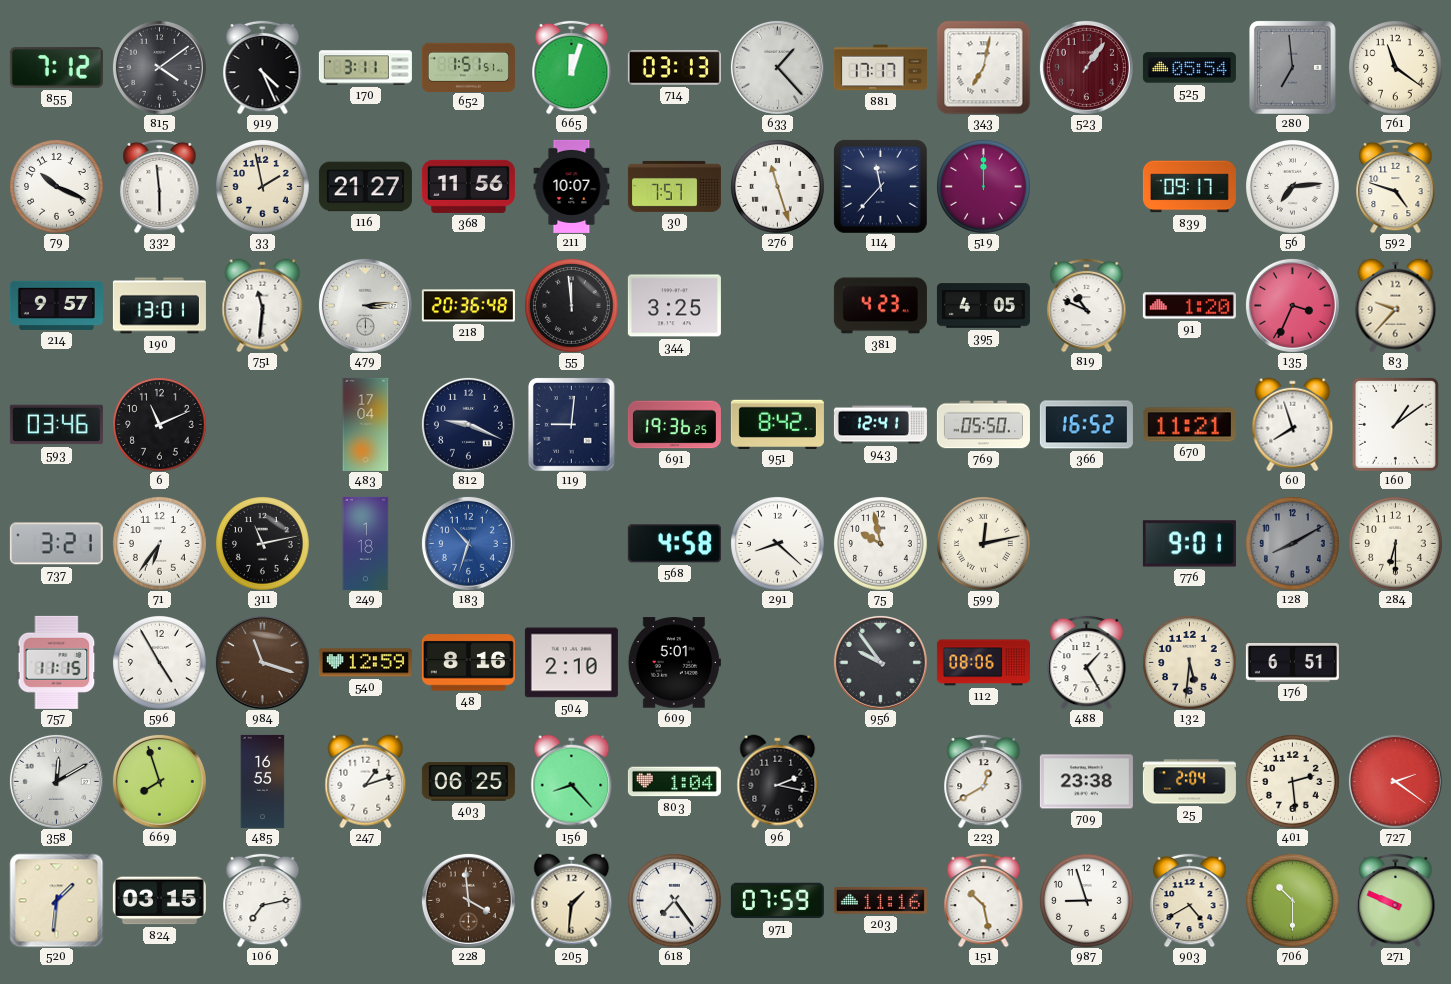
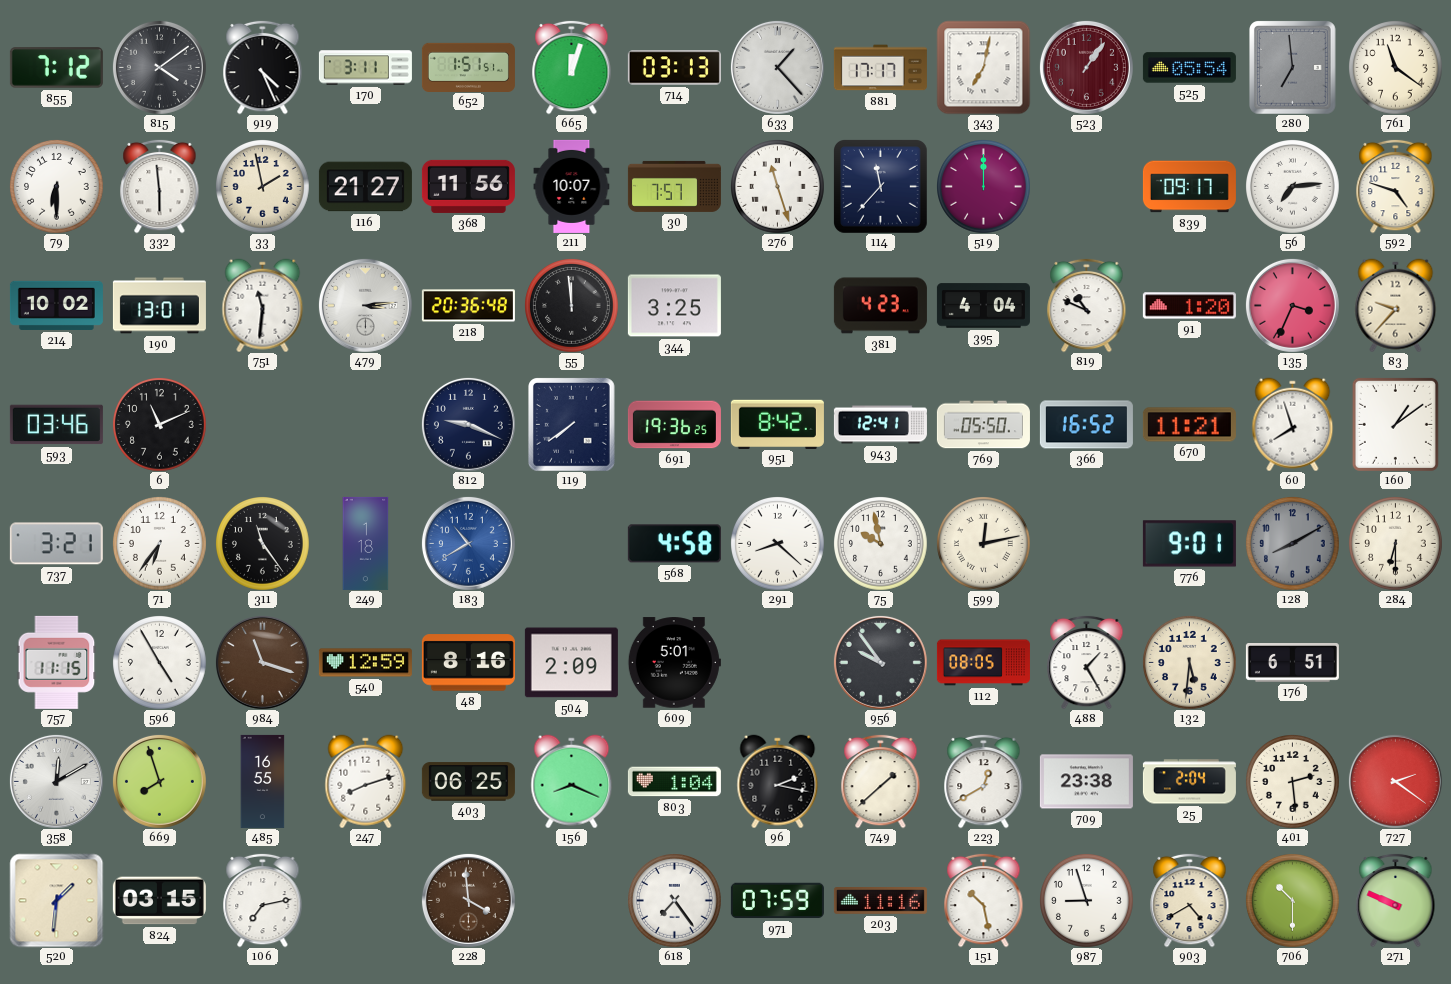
79: 10:19 -> 6:30
214: 9:57 -> 10:02
395: 4:05 -> 4:04
483: 17:04 -> none
119: 9:01 -> 7:39
311: 11:13 -> 11:24
183: 10:33 -> 10:40
504: 2:10 -> 2:09
112: 08:06 -> 08:05
247: 1:12 -> 8:12
156: 8:23 -> 8:19
749: none -> 1:38
205: 1:31 -> none
